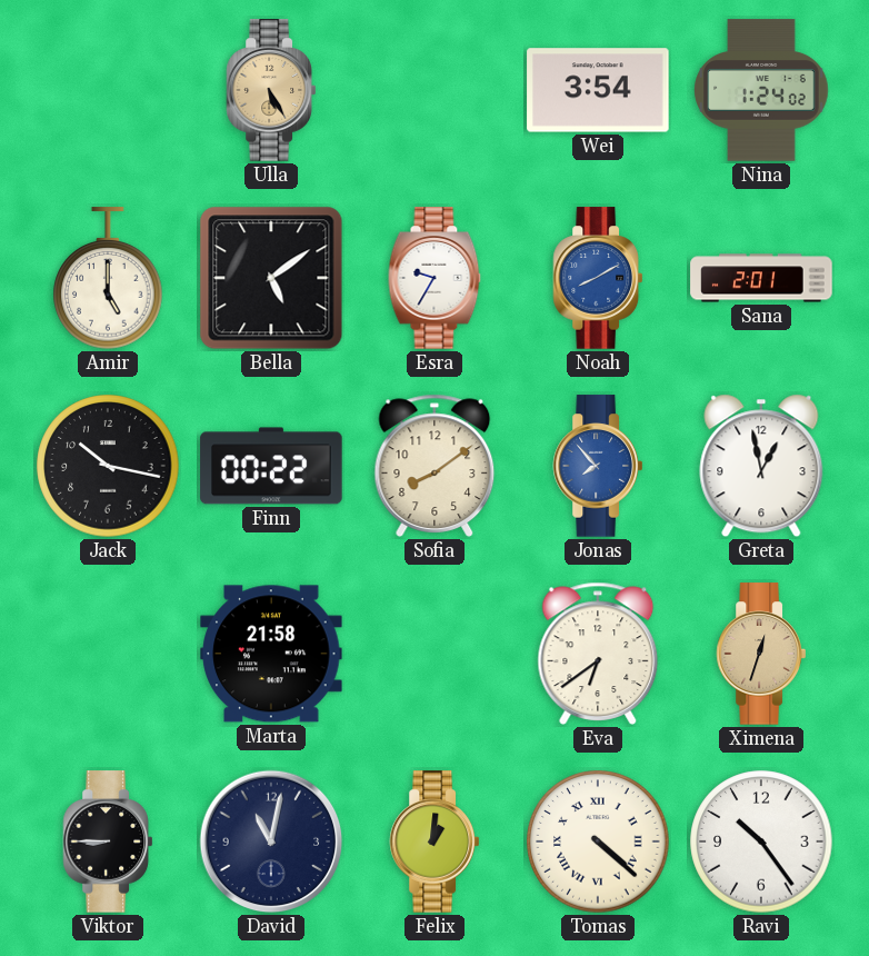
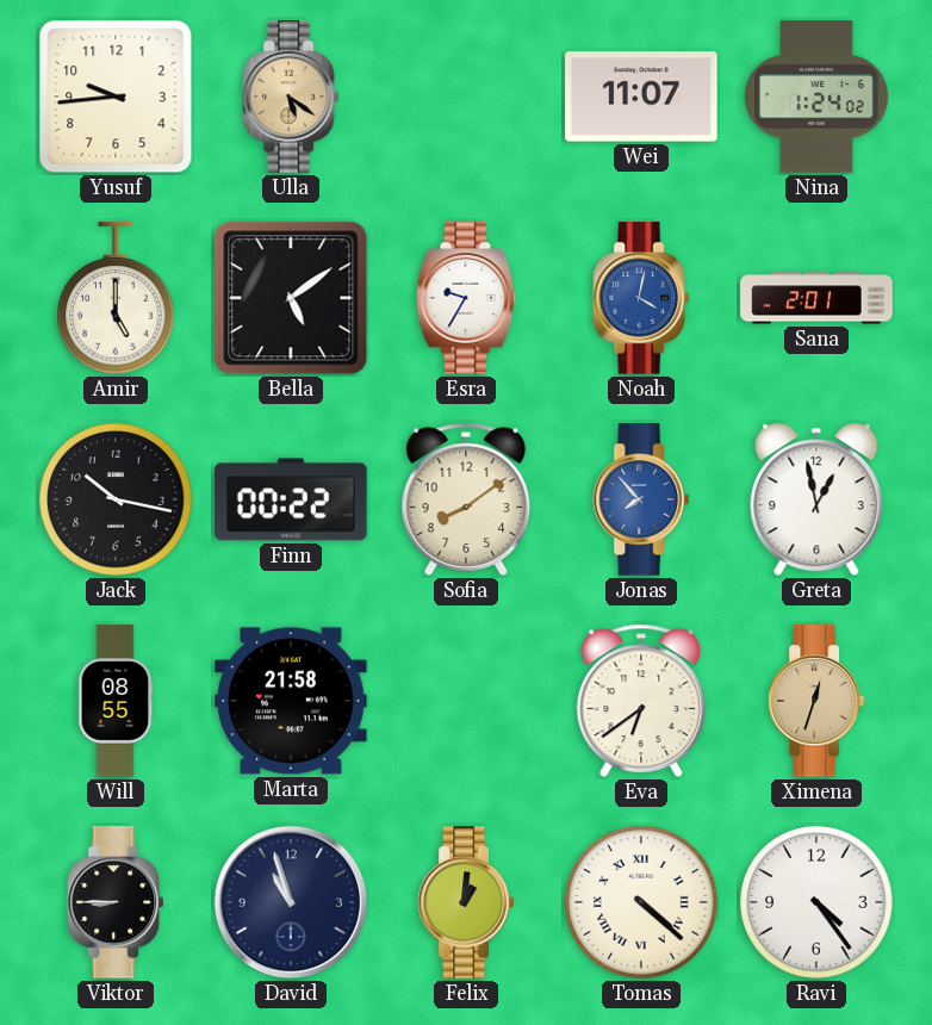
Yusuf: none -> 9:44
Ulla: 5:25 -> 5:21
Wei: 3:54 -> 11:07
Noah: 8:10 -> 4:02
Will: none -> 08:55
David: 11:02 -> 10:57
Ravi: 10:24 -> 4:24
